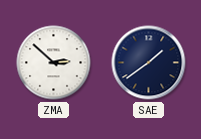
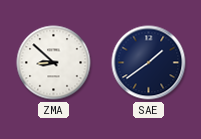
ZMA: 2:52 -> 8:52
